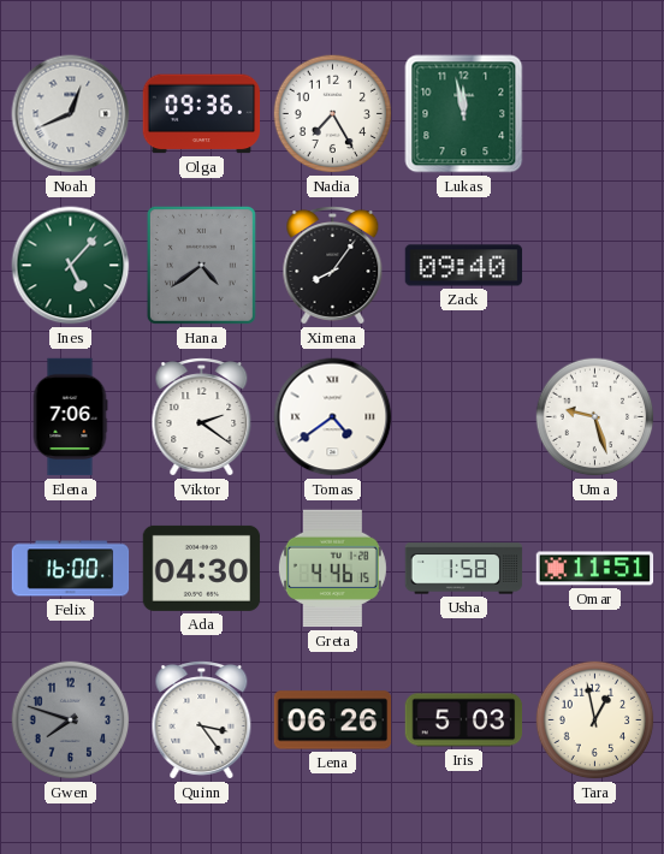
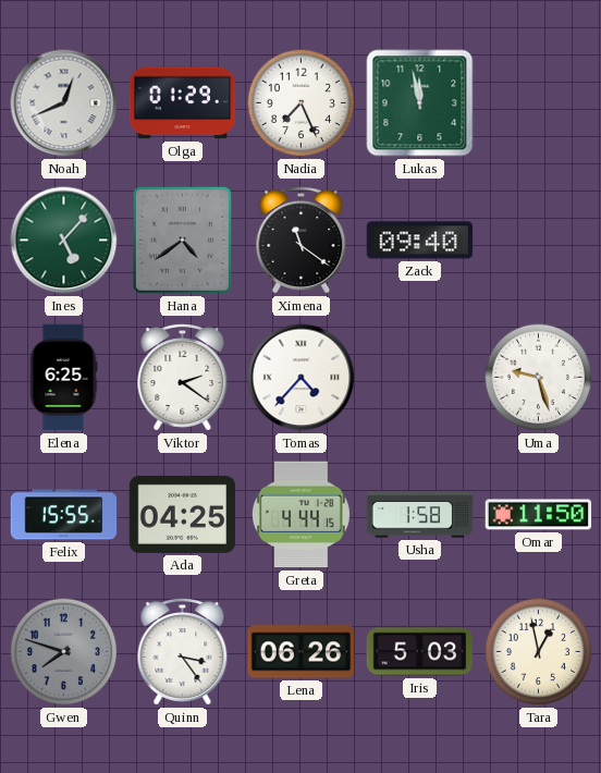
Olga: 09:36 -> 01:29
Nadia: 7:25 -> 7:26
Ximena: 8:06 -> 11:21
Elena: 7:06 -> 6:25
Tomas: 4:39 -> 4:37
Felix: 16:00 -> 15:55
Ada: 04:30 -> 04:25
Greta: 4:46 -> 4:44
Omar: 11:51 -> 11:50
